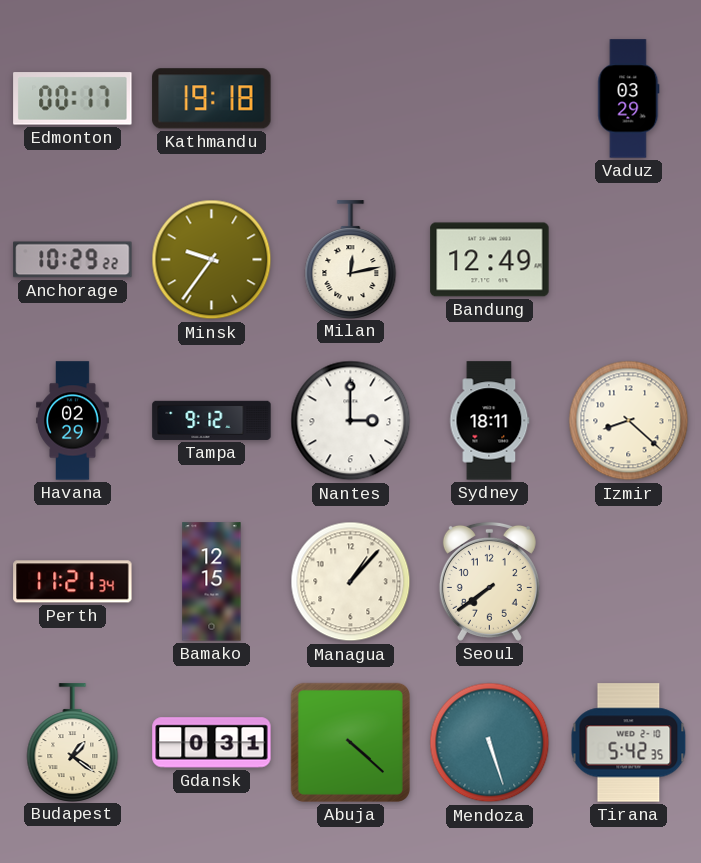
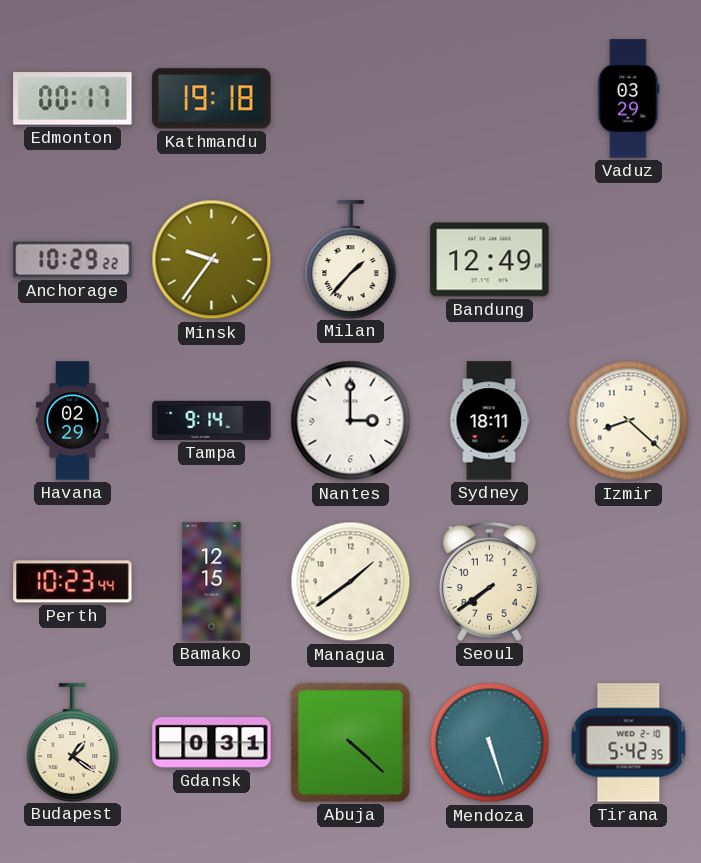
Milan: 12:13 -> 1:37
Tampa: 9:12 -> 9:14
Perth: 11:21 -> 10:23
Managua: 1:07 -> 1:39
